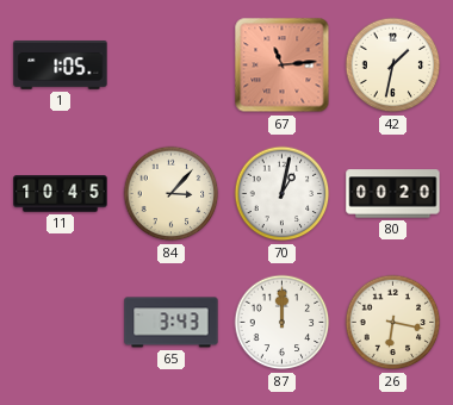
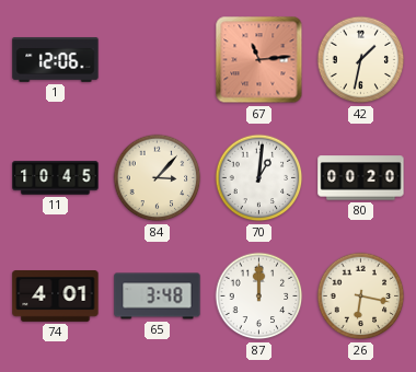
1: 1:05 -> 12:06
70: 1:02 -> 1:01
74: none -> 4:01
65: 3:43 -> 3:48
